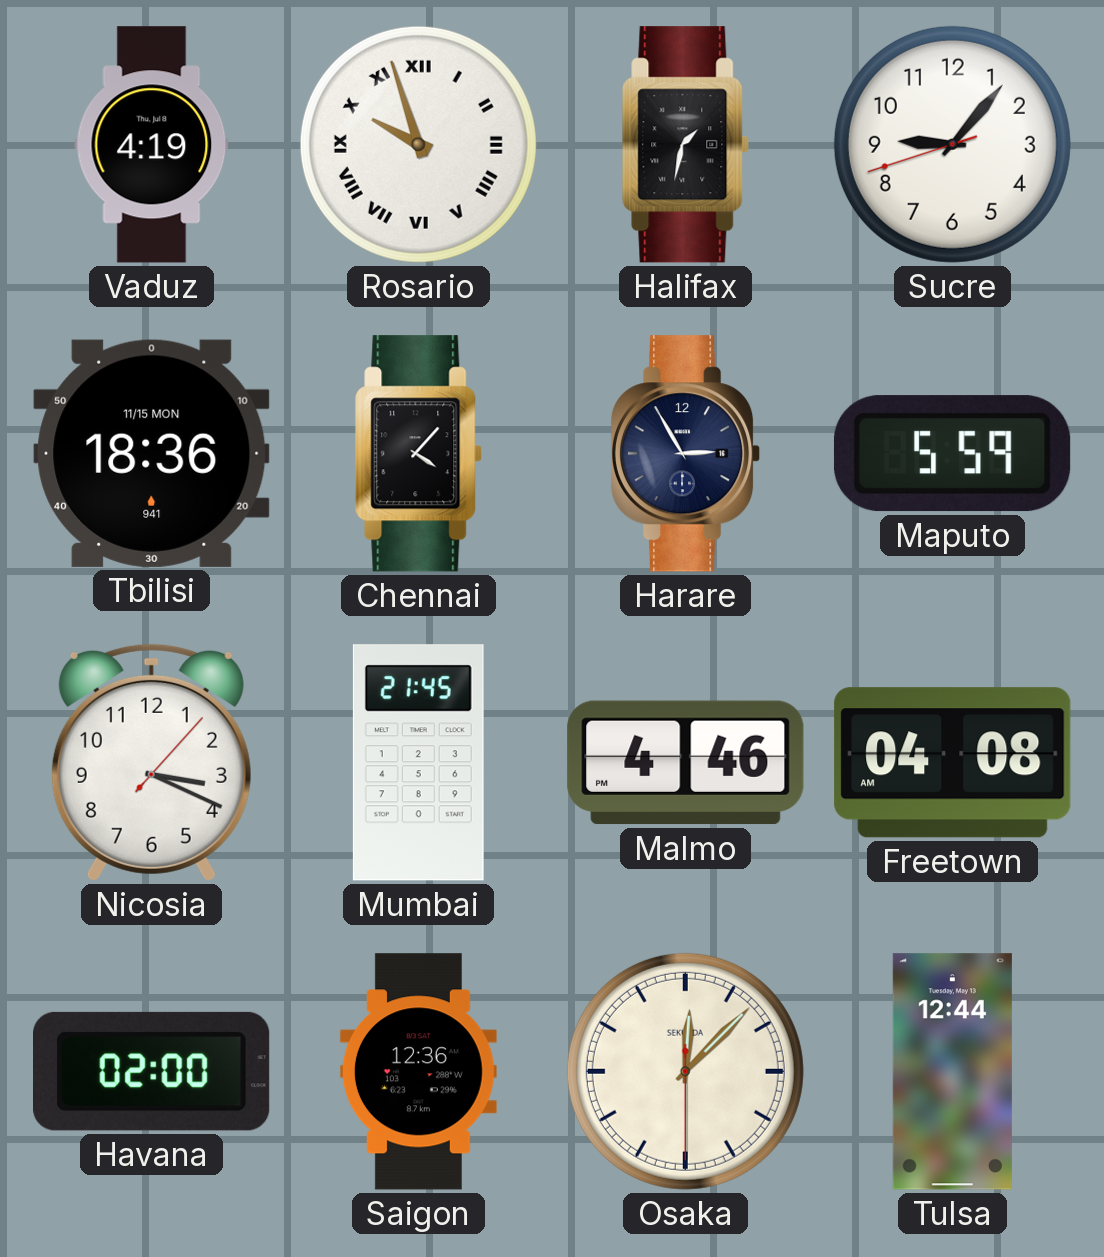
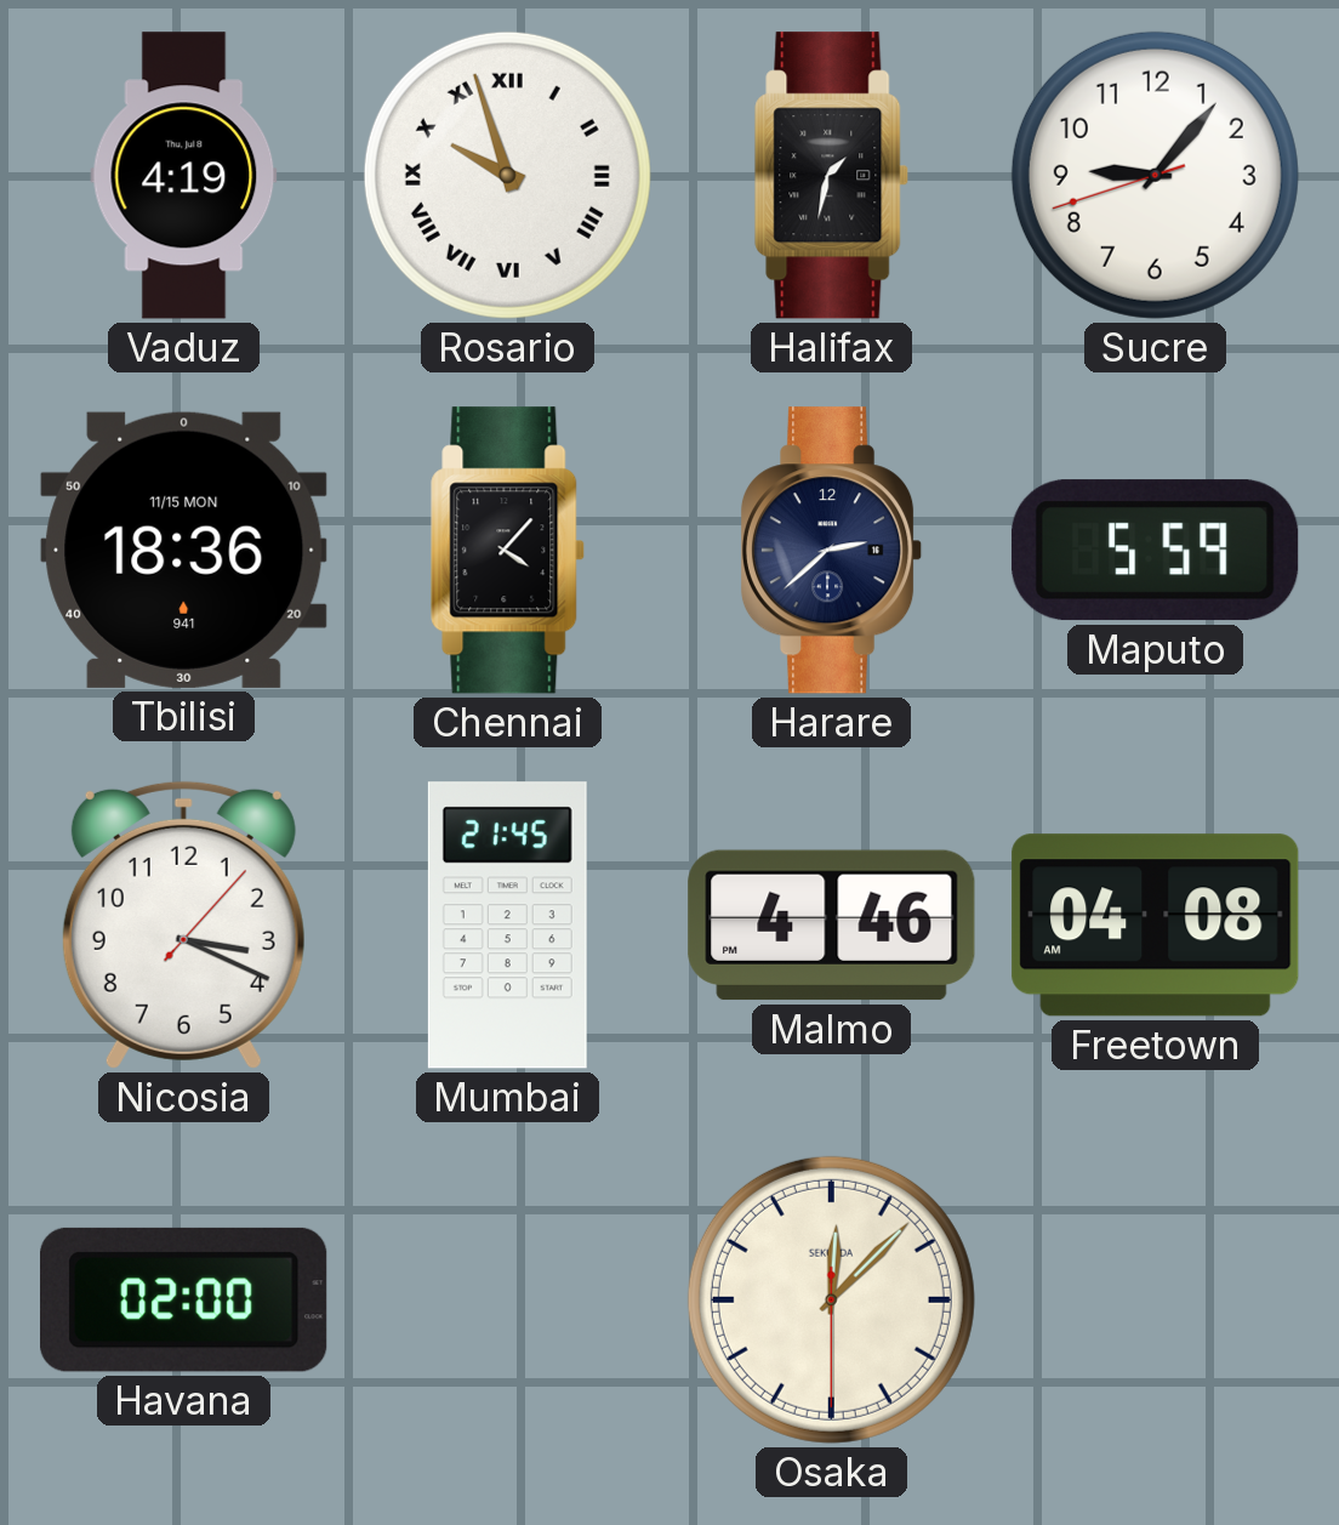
Harare: 2:55 -> 2:38
Saigon: 12:36 -> none
Tulsa: 12:44 -> none
